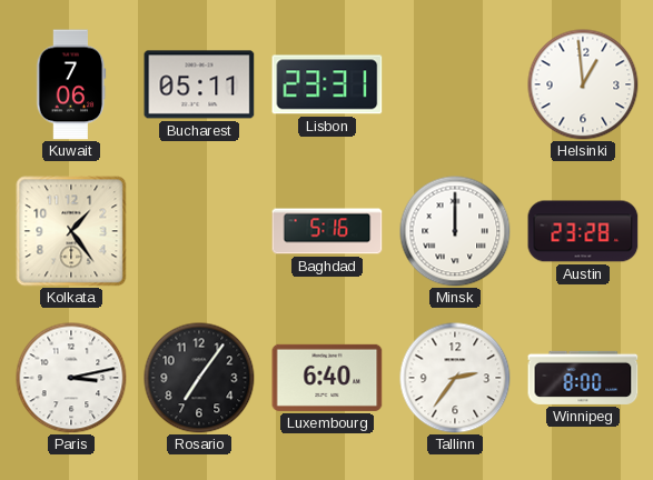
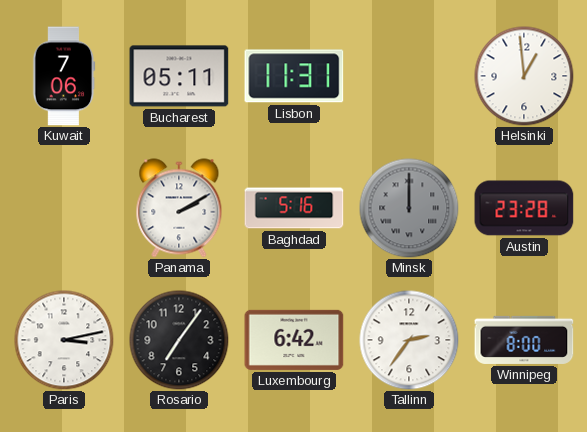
Lisbon: 23:31 -> 11:31
Kolkata: 1:24 -> none
Panama: none -> 2:10
Minsk dial: white -> grey
Luxembourg: 6:40 -> 6:42
